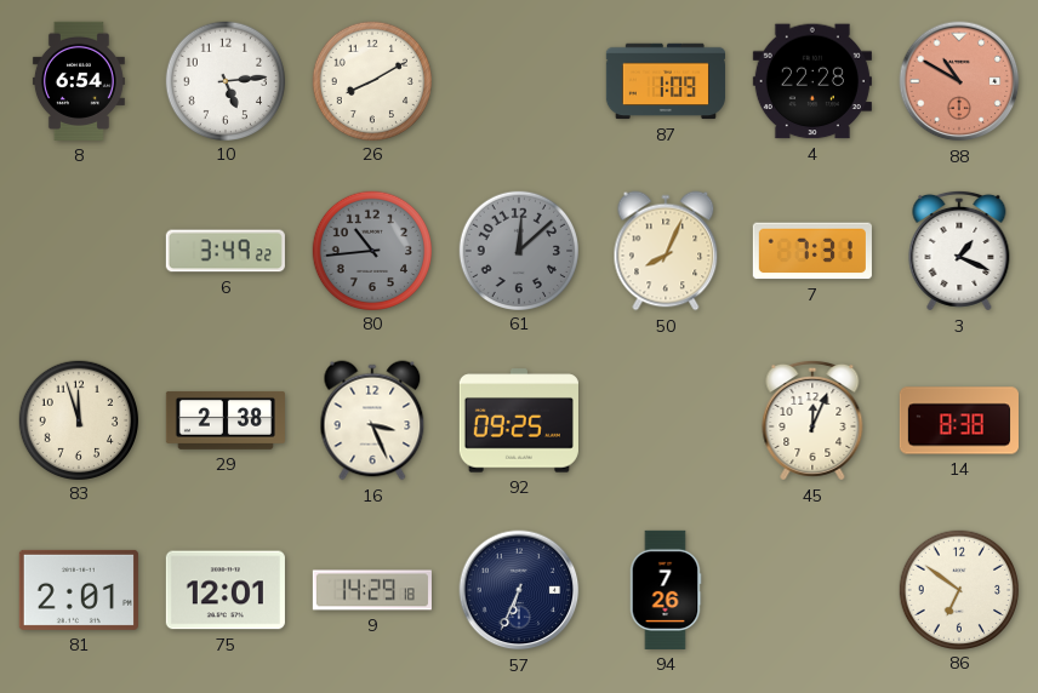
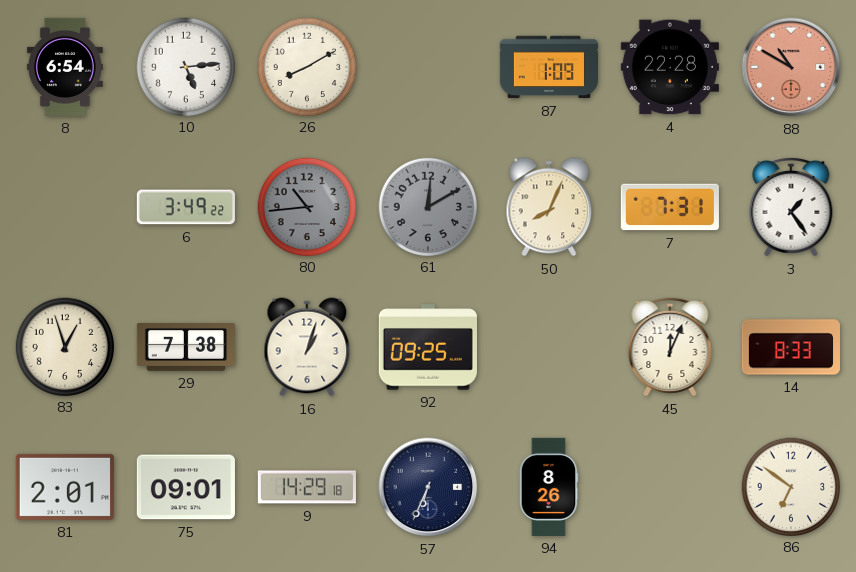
61: 12:08 -> 12:10
3: 1:19 -> 1:24
83: 11:57 -> 12:57
29: 2:38 -> 7:38
16: 3:26 -> 1:03
14: 8:38 -> 8:33
75: 12:01 -> 09:01
94: 7:26 -> 8:26
